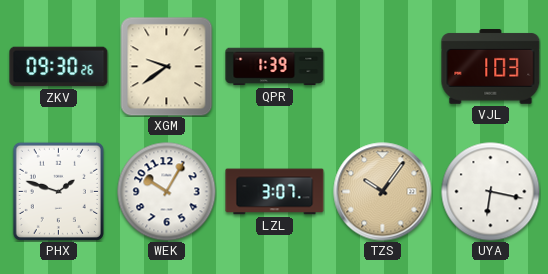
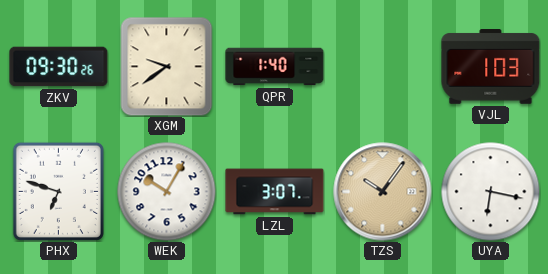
QPR: 1:39 -> 1:40
PHX: 1:48 -> 6:48
